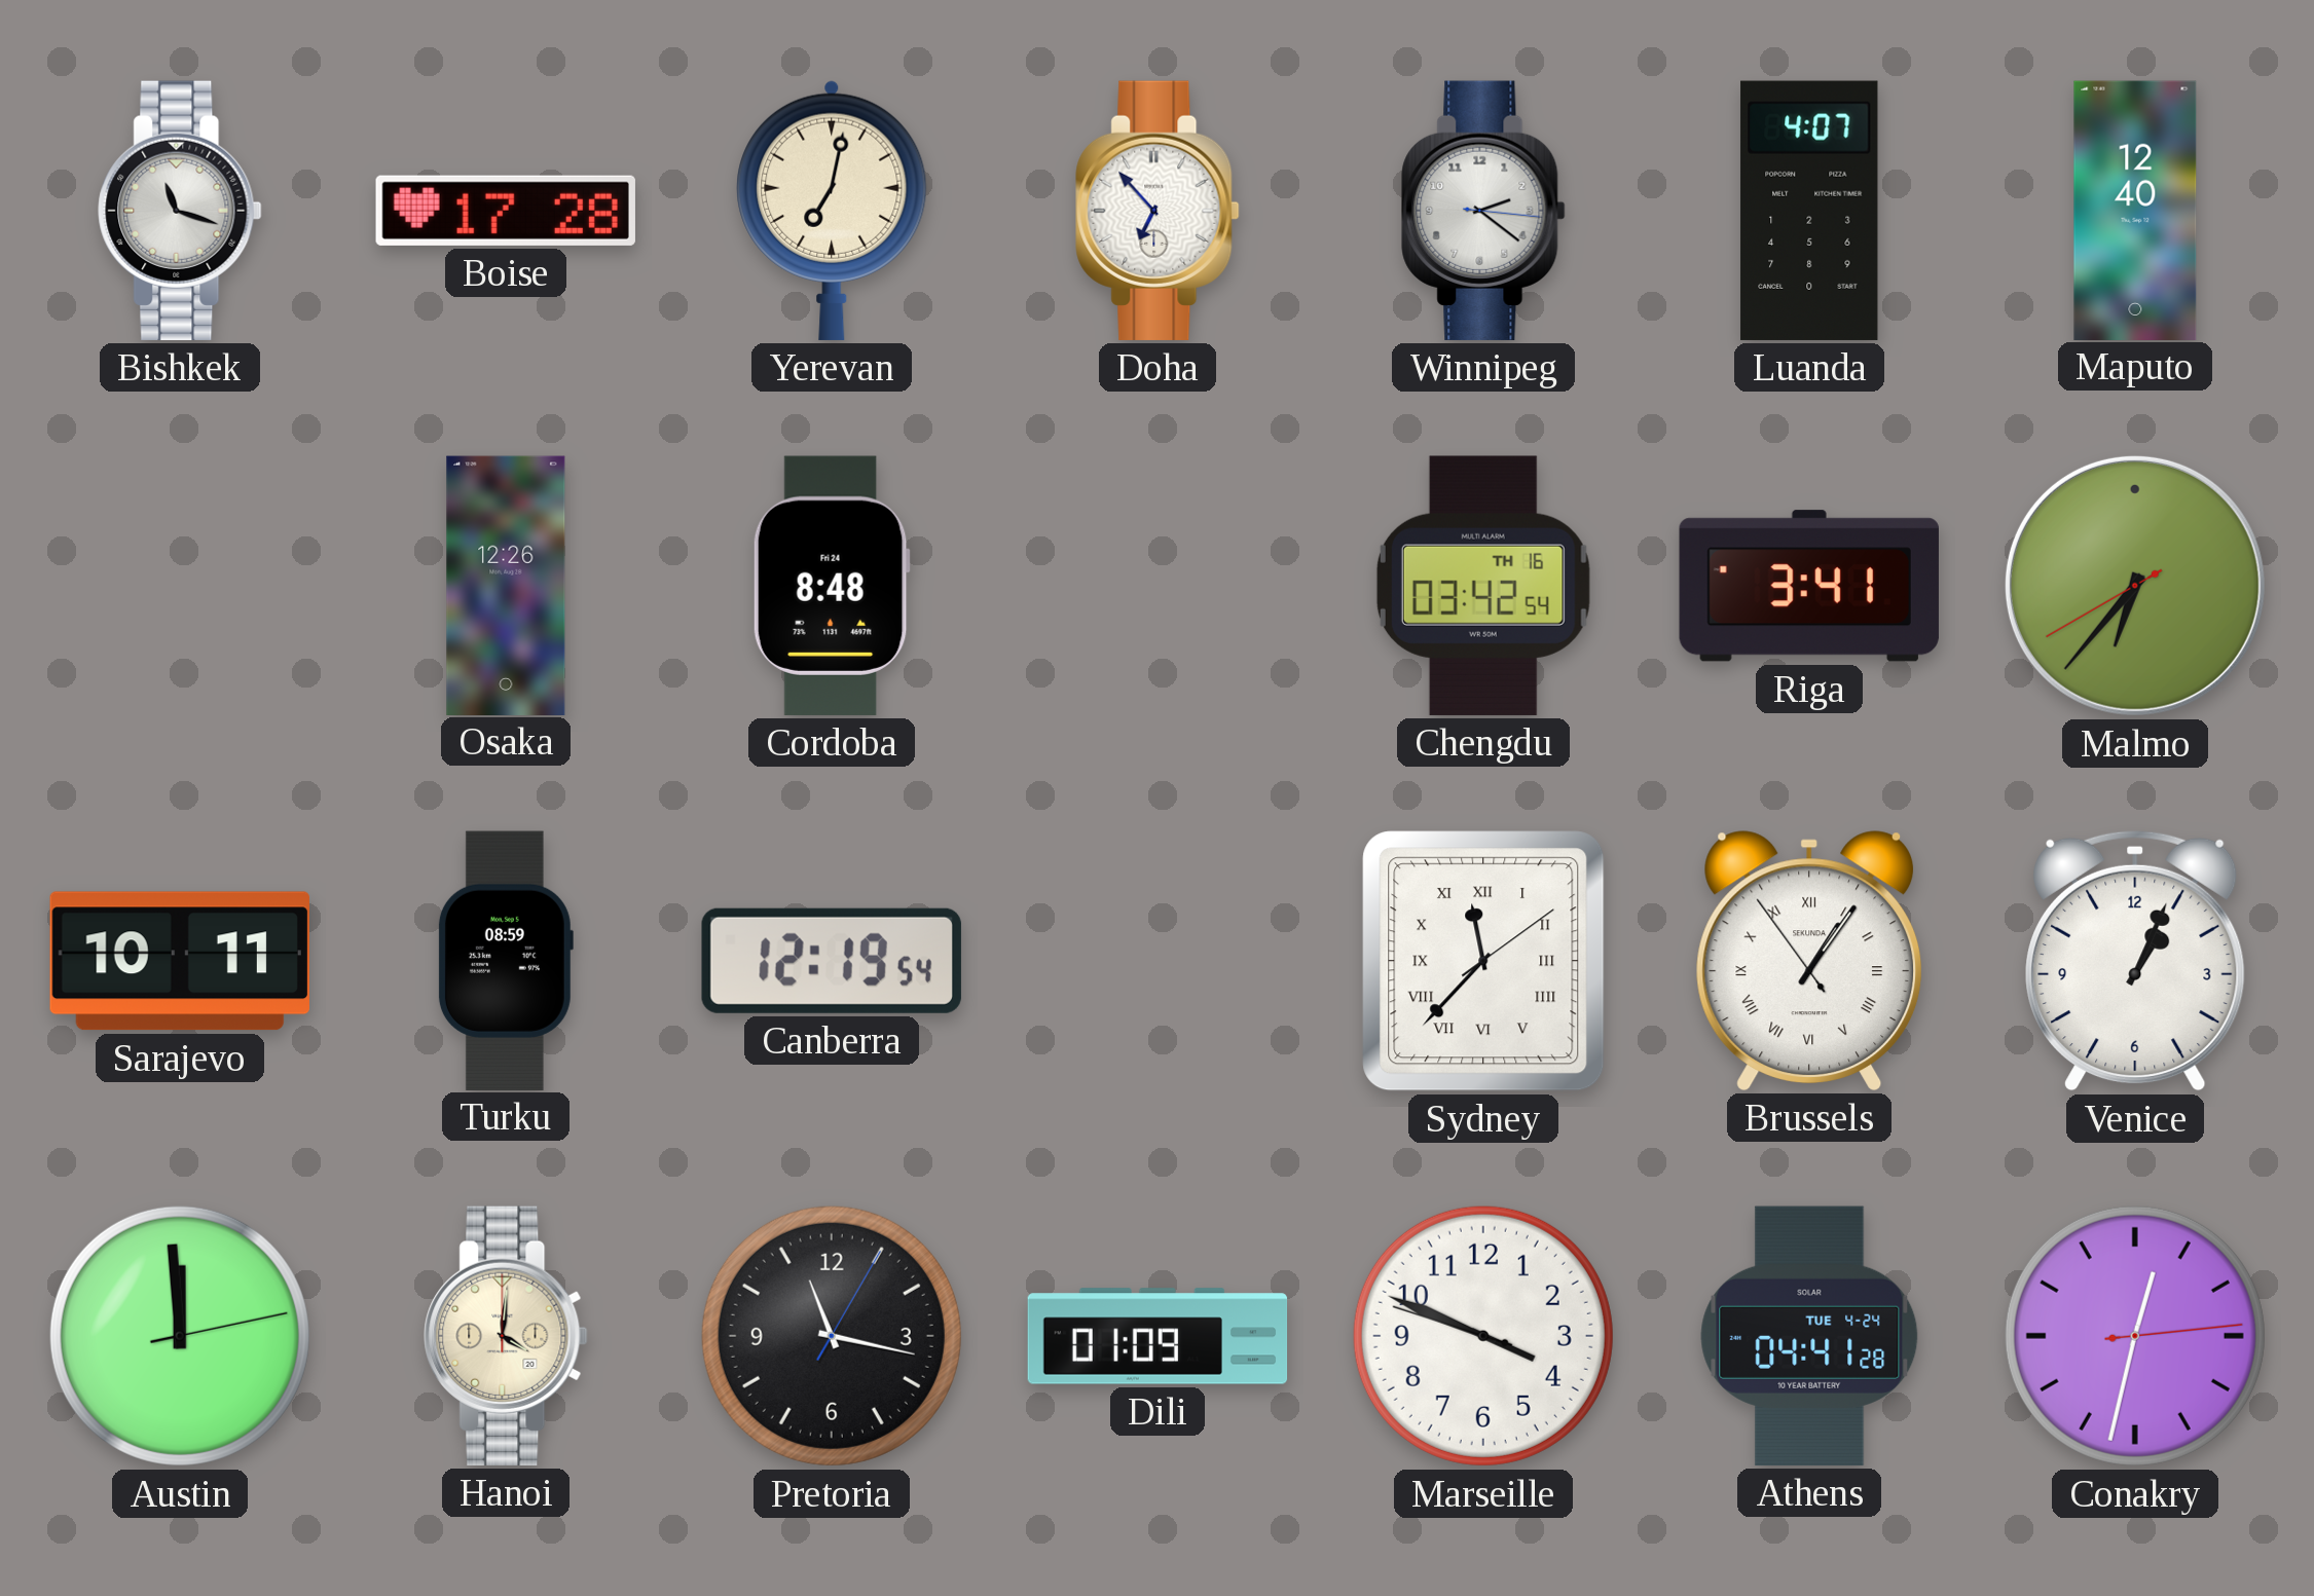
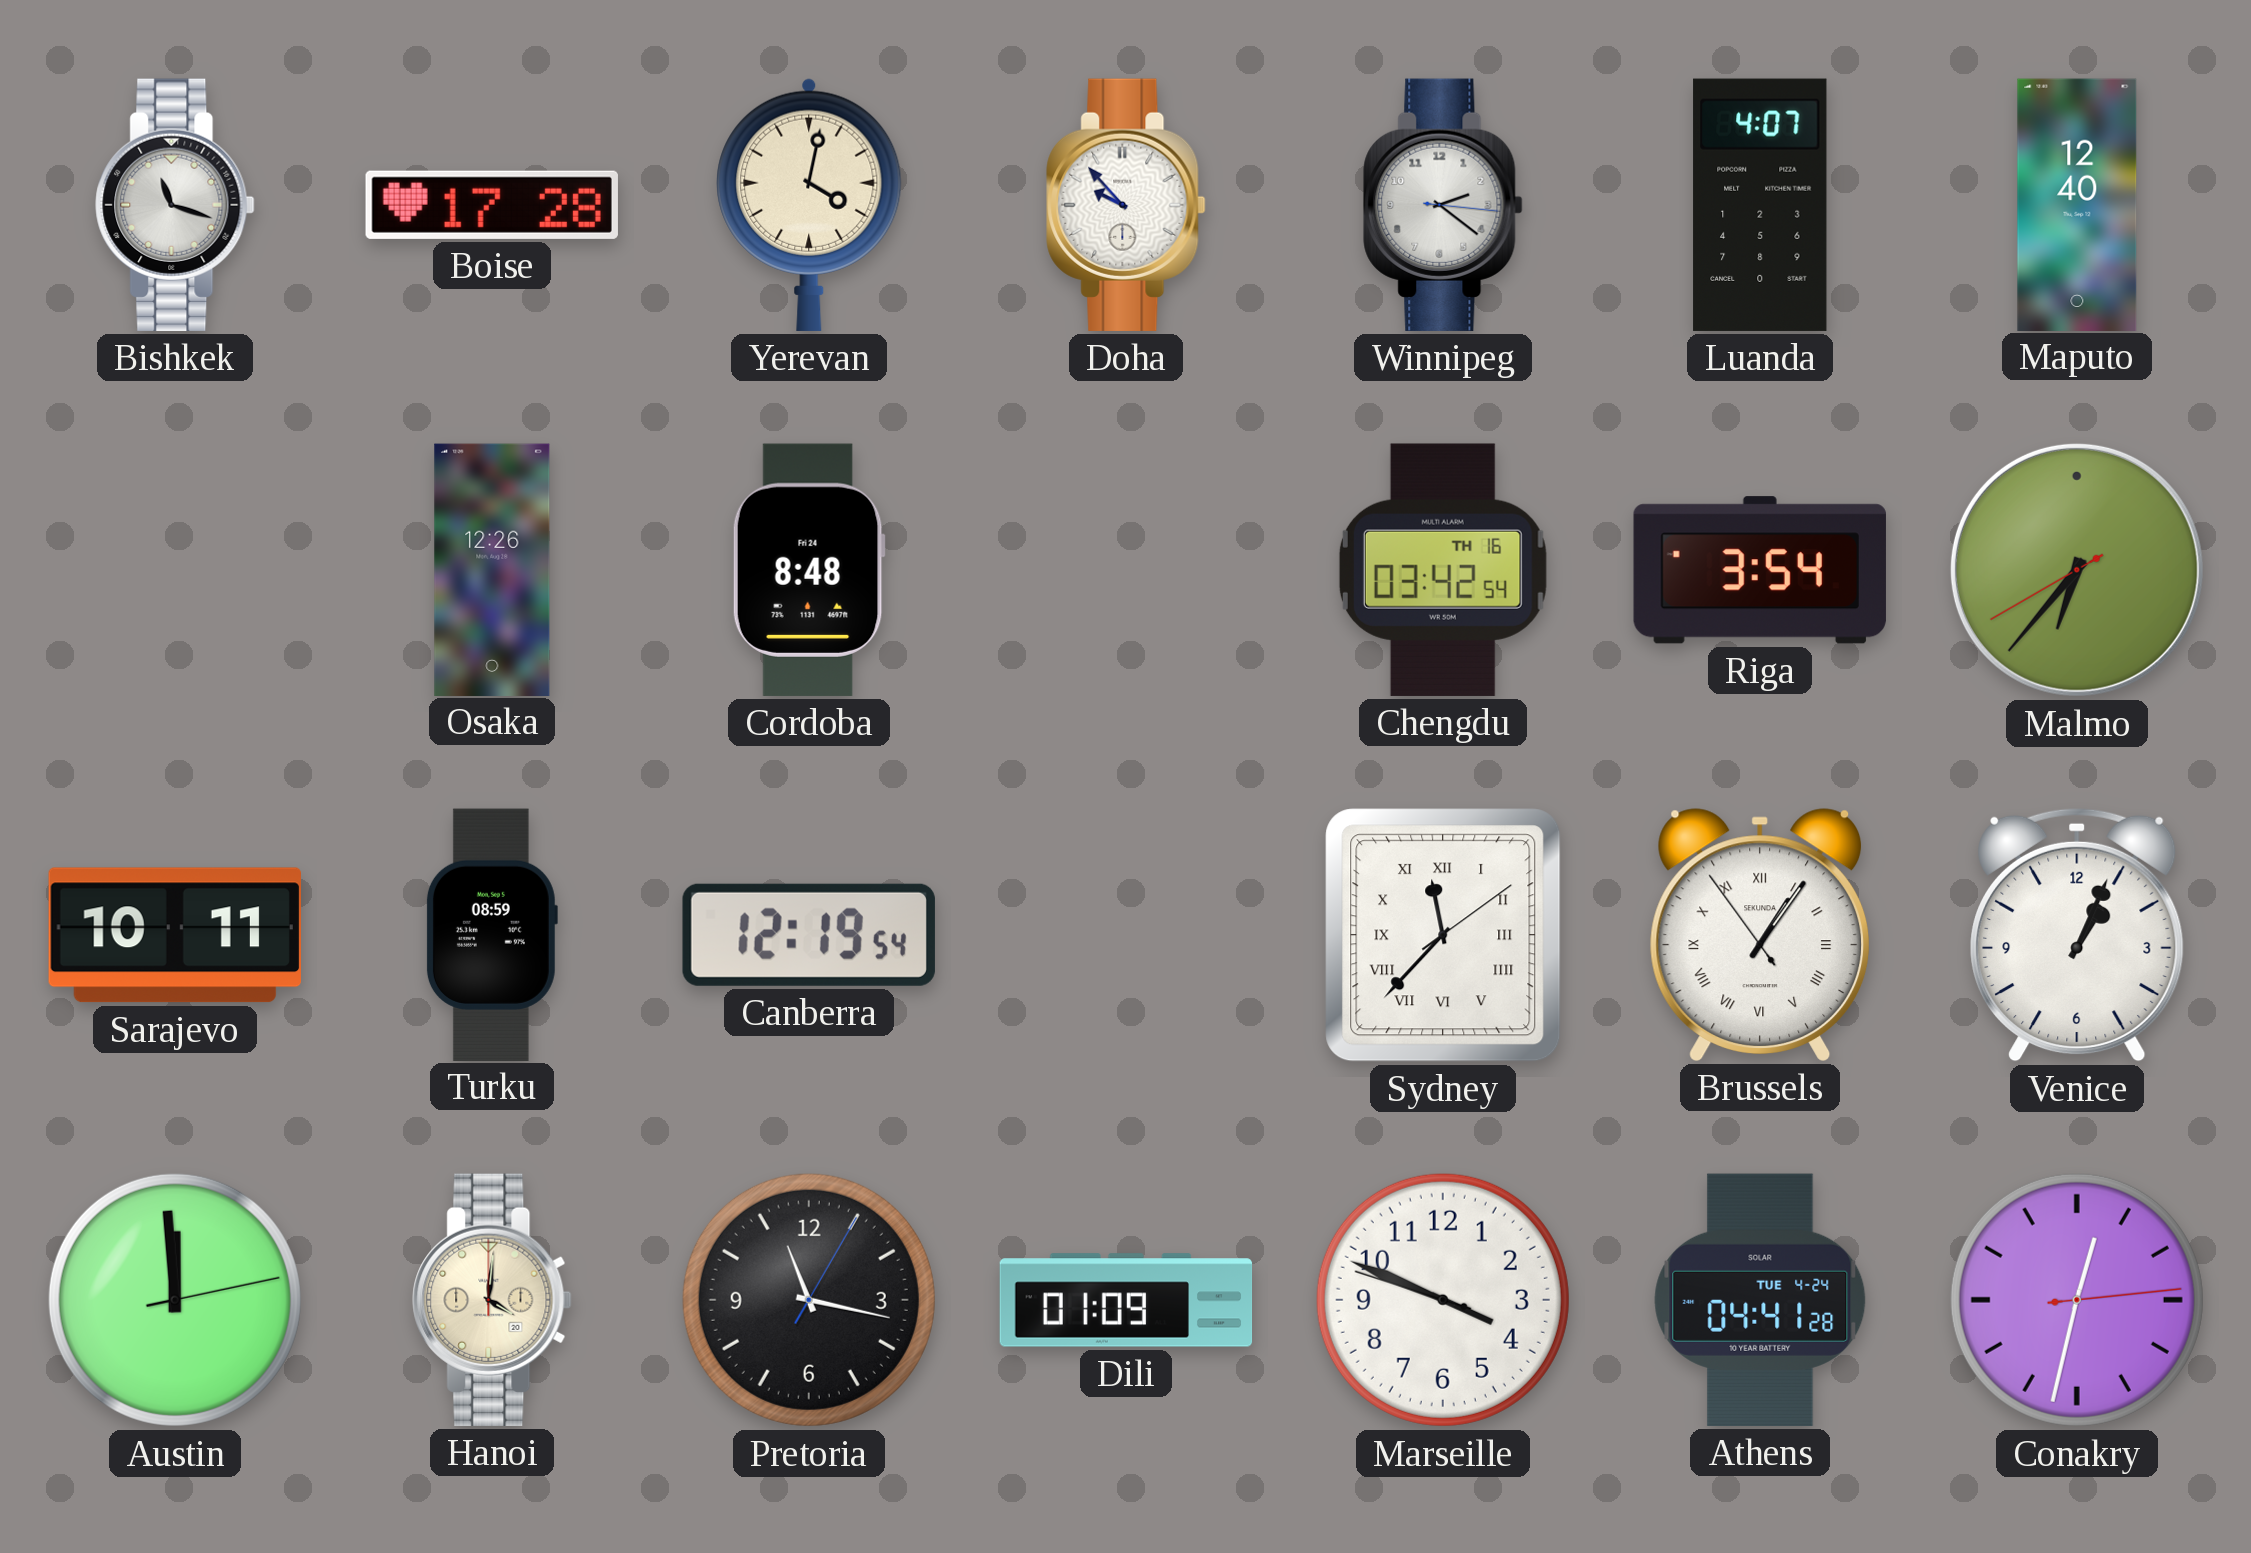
Yerevan: 7:02 -> 4:02
Doha: 6:53 -> 9:53
Riga: 3:41 -> 3:54
